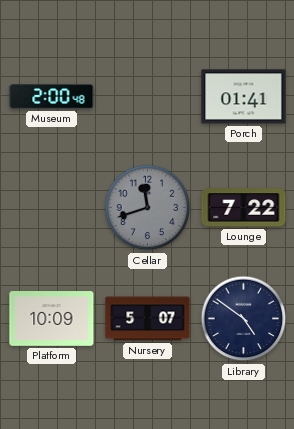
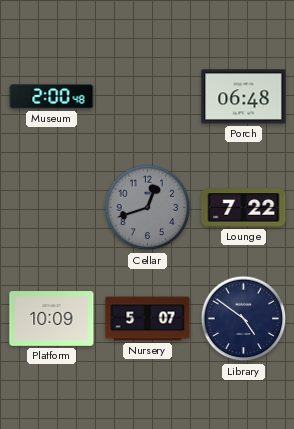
Porch: 01:41 -> 06:48
Cellar: 11:42 -> 12:42
